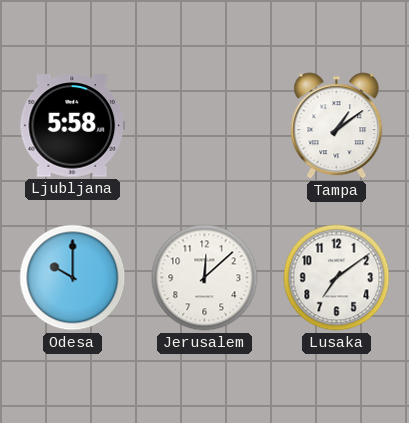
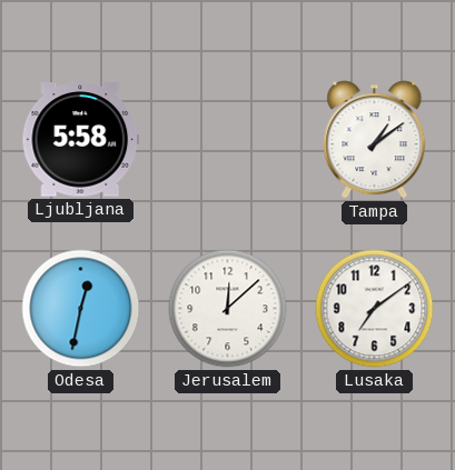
Odesa: 10:00 -> 12:32
